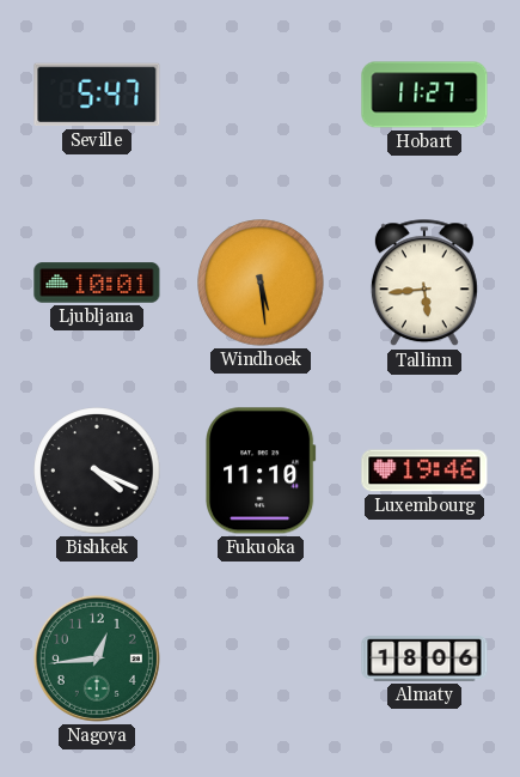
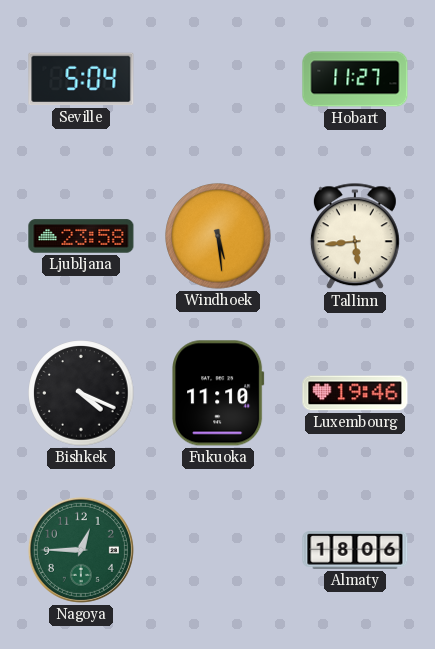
Seville: 5:47 -> 5:04
Ljubljana: 10:01 -> 23:58
Nagoya: 12:44 -> 12:45
